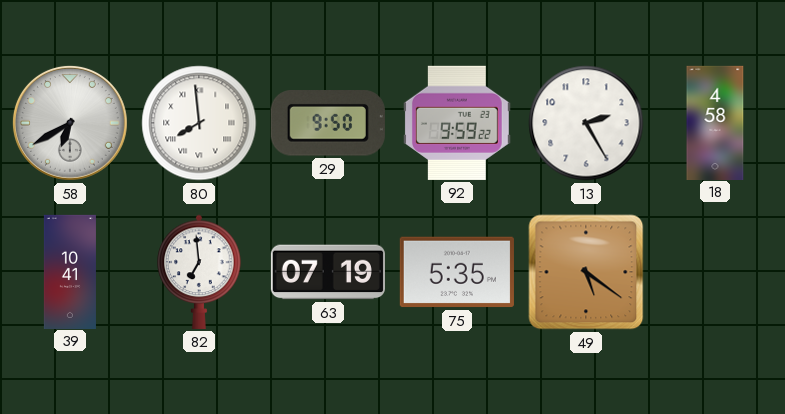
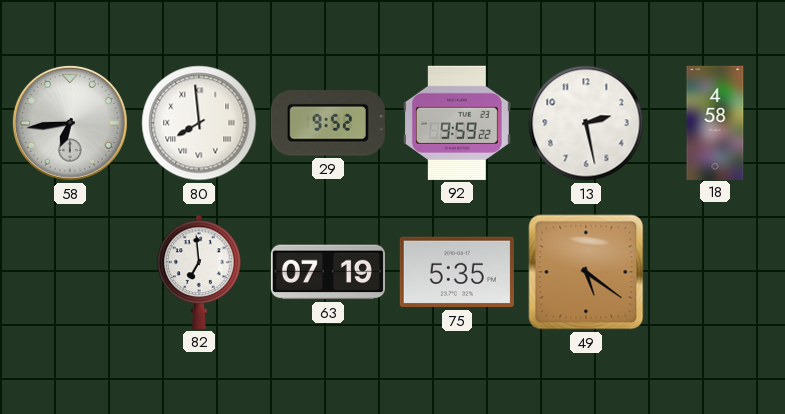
58: 6:40 -> 6:44
29: 9:50 -> 9:52
13: 2:25 -> 2:28
39: 10:41 -> none
